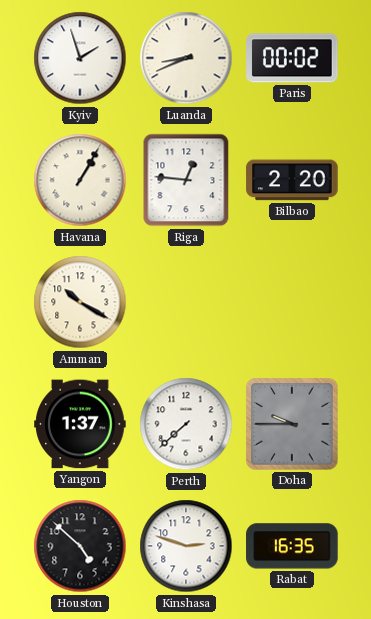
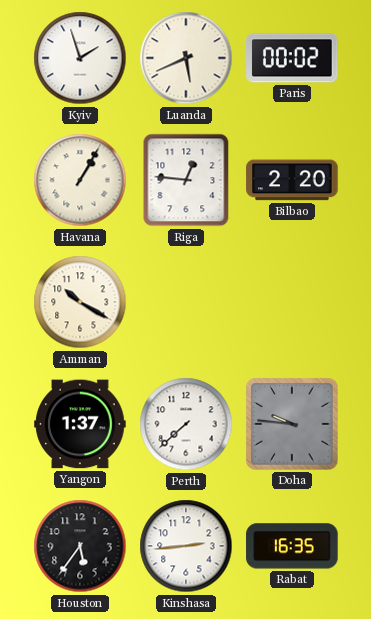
Luanda: 8:41 -> 5:41
Doha: 9:45 -> 9:46
Houston: 4:52 -> 5:36
Kinshasa: 2:48 -> 2:44
